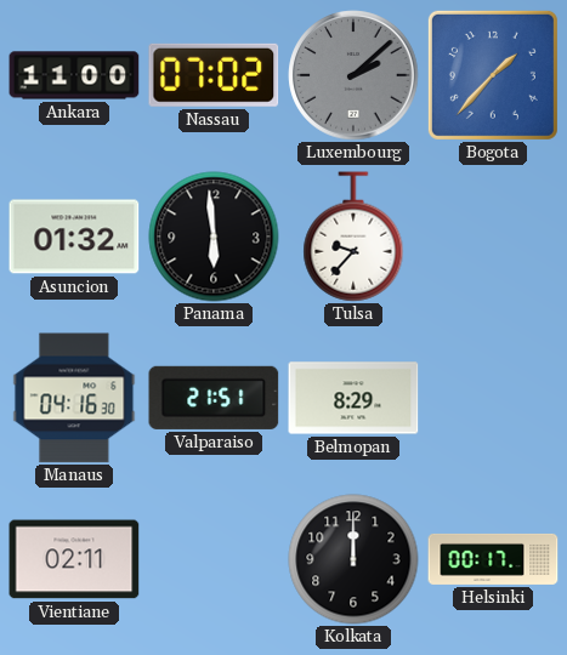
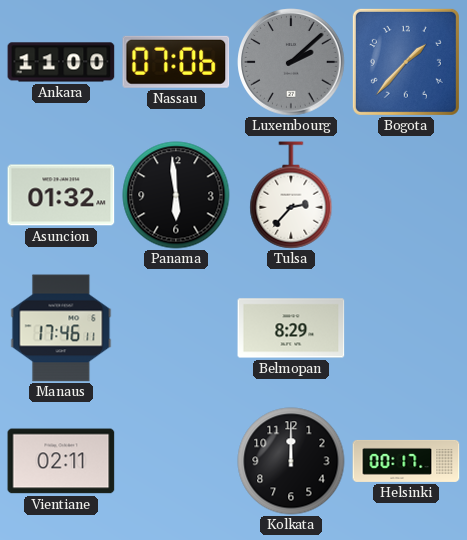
Nassau: 07:02 -> 07:06
Tulsa: 9:37 -> 2:37
Manaus: 04:16 -> 17:46
Valparaiso: 21:51 -> none
